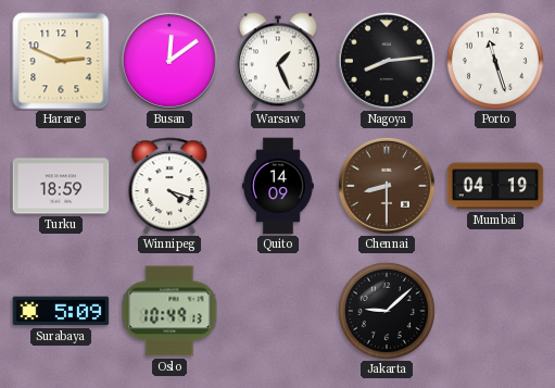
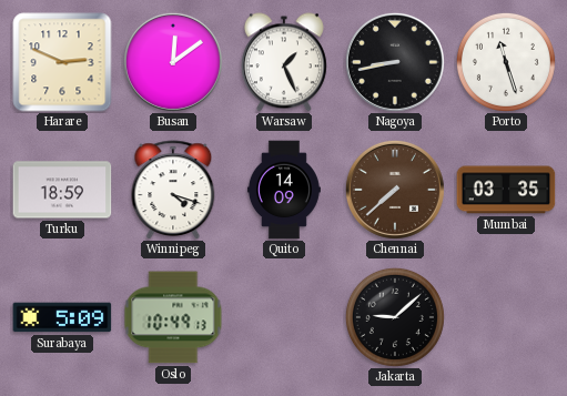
Nagoya: 8:14 -> 8:43
Chennai: 8:30 -> 7:38
Mumbai: 04:19 -> 03:35
